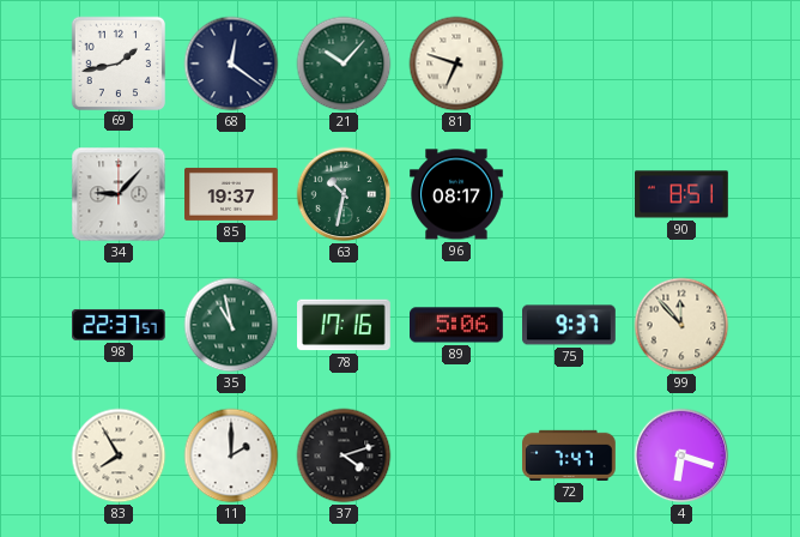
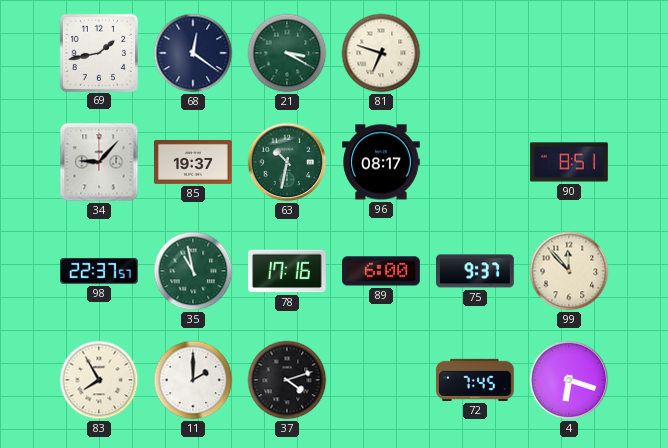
21: 10:07 -> 3:20
89: 5:06 -> 6:00
72: 7:47 -> 7:45
